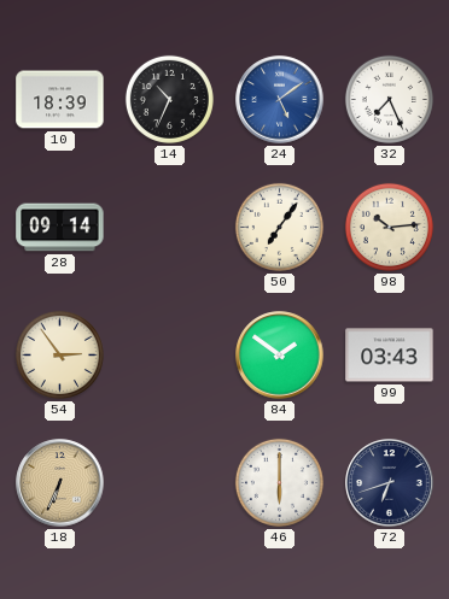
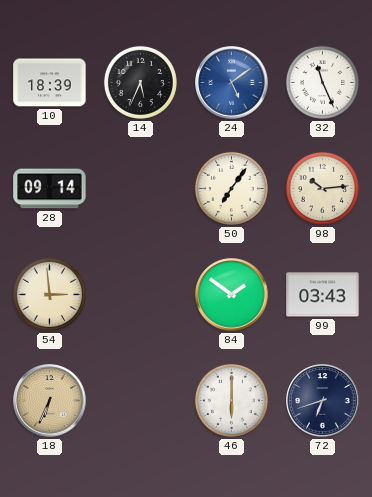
14: 10:34 -> 5:34
32: 7:26 -> 11:26
54: 2:54 -> 2:59
